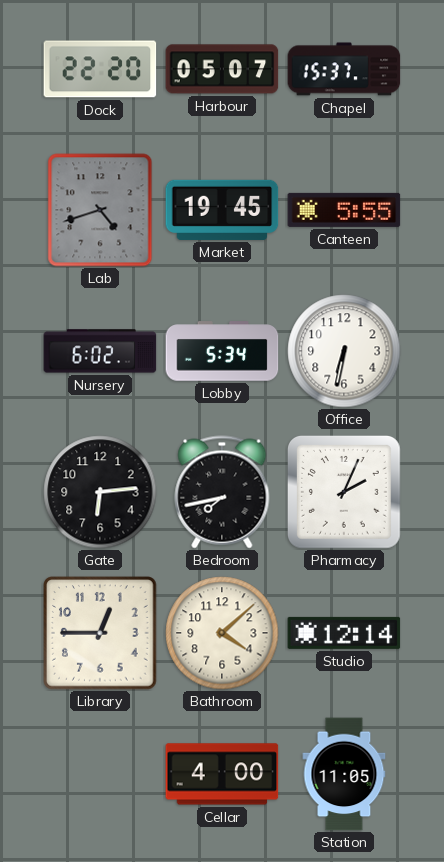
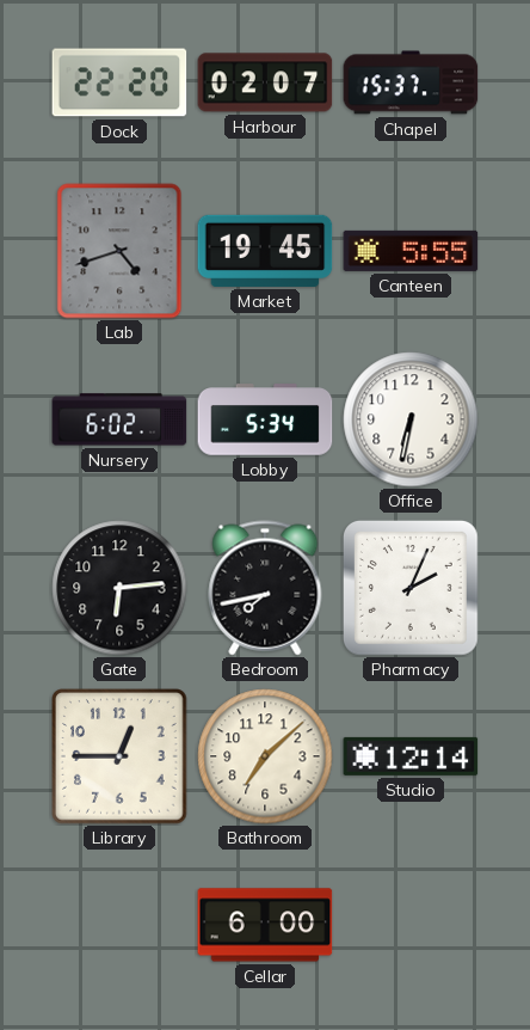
Harbour: 05:07 -> 02:07
Bathroom: 4:08 -> 7:08
Cellar: 4:00 -> 6:00
Station: 11:05 -> none
